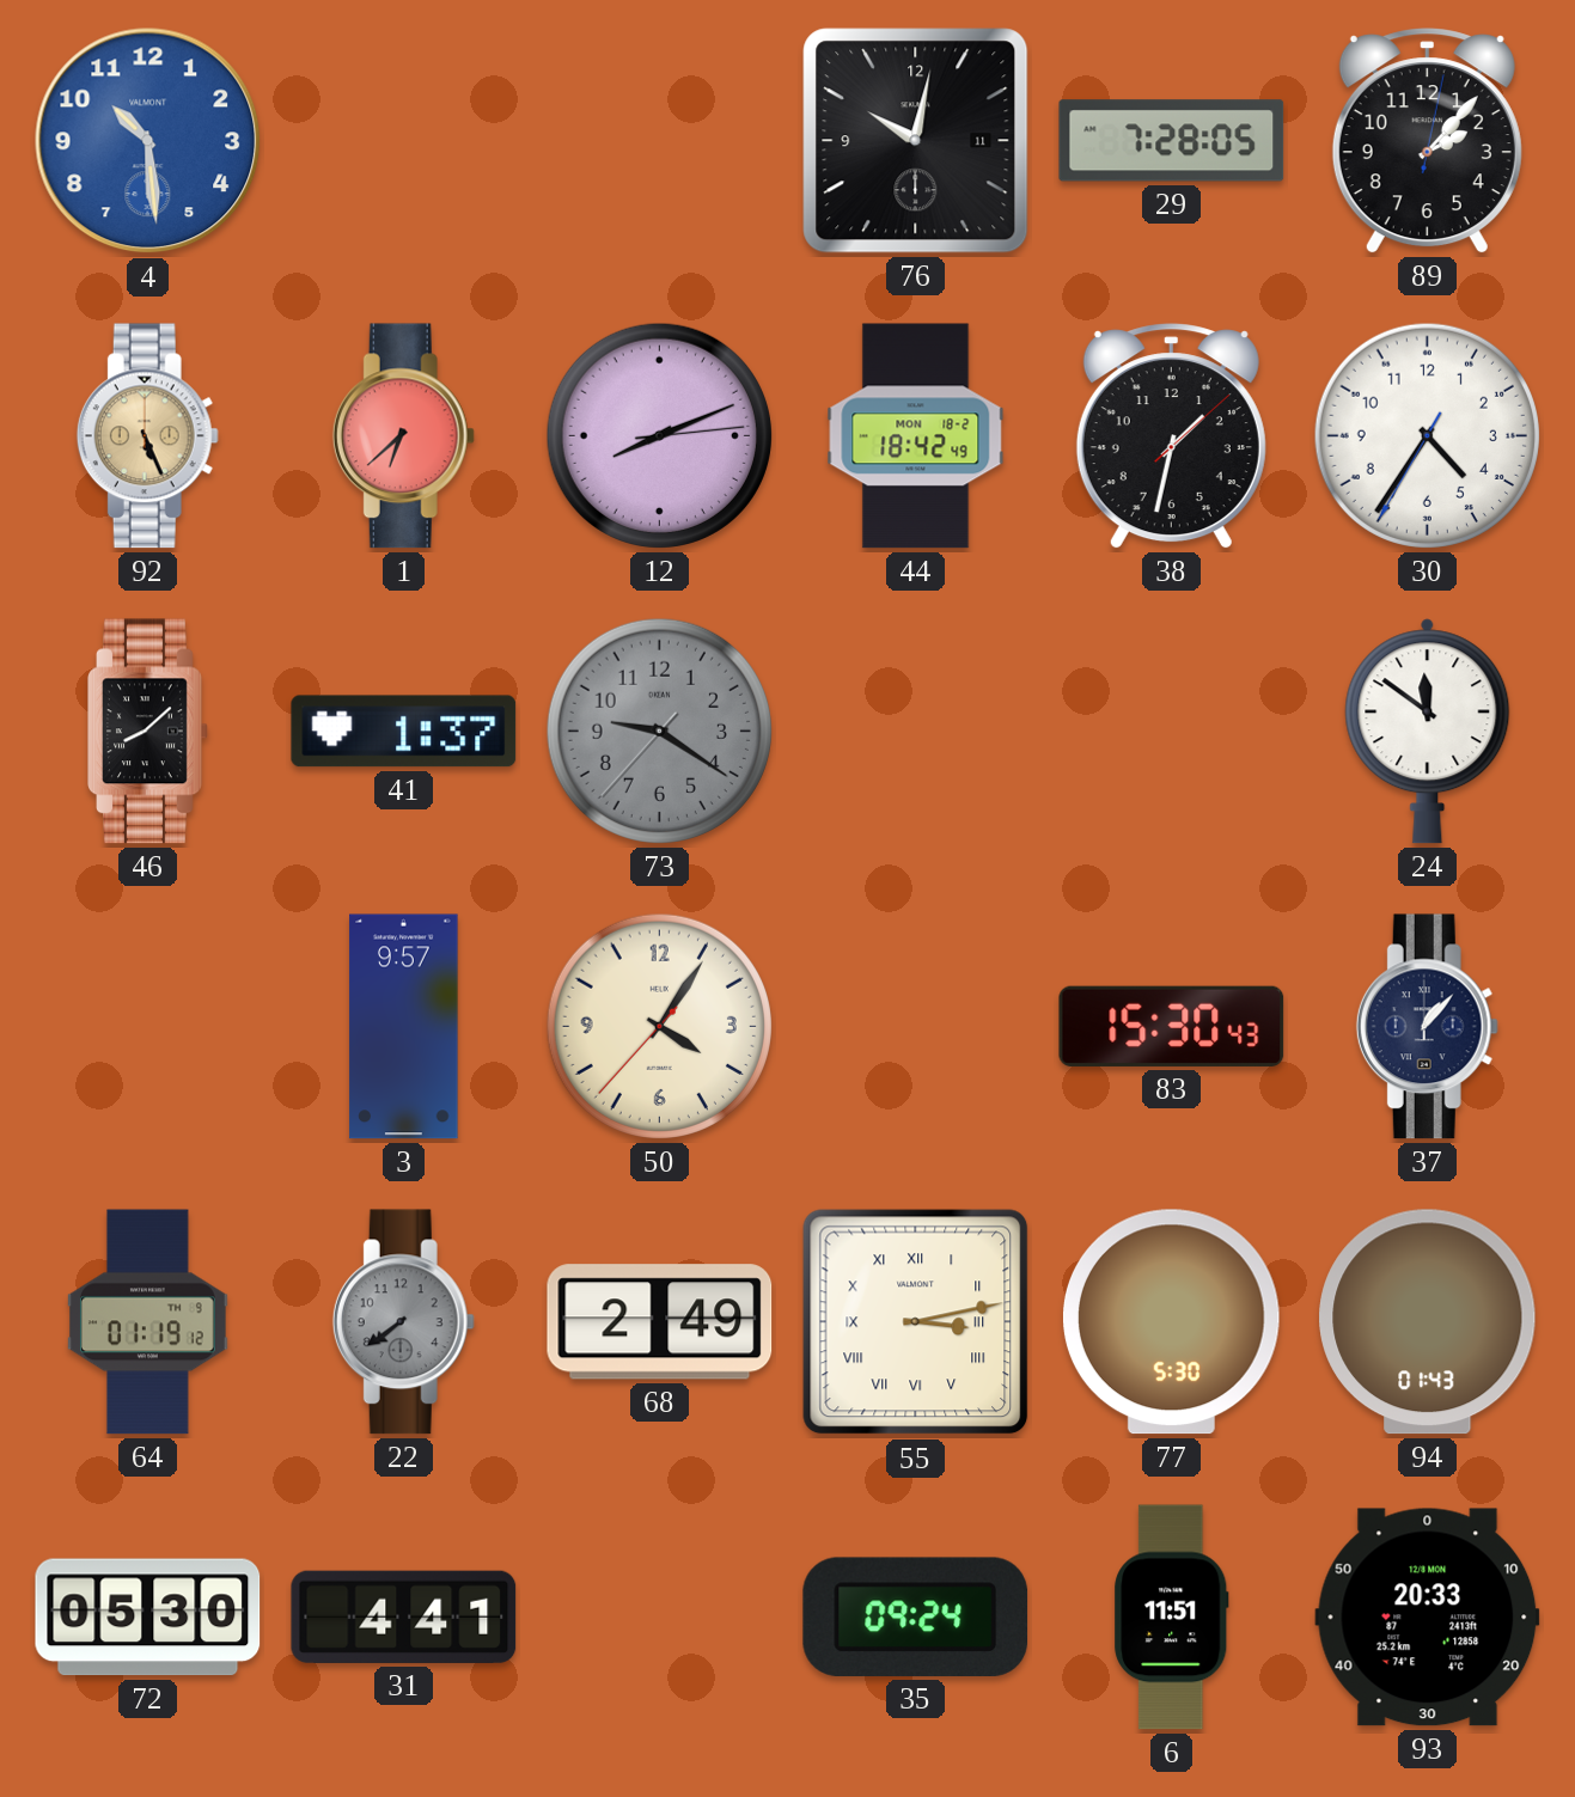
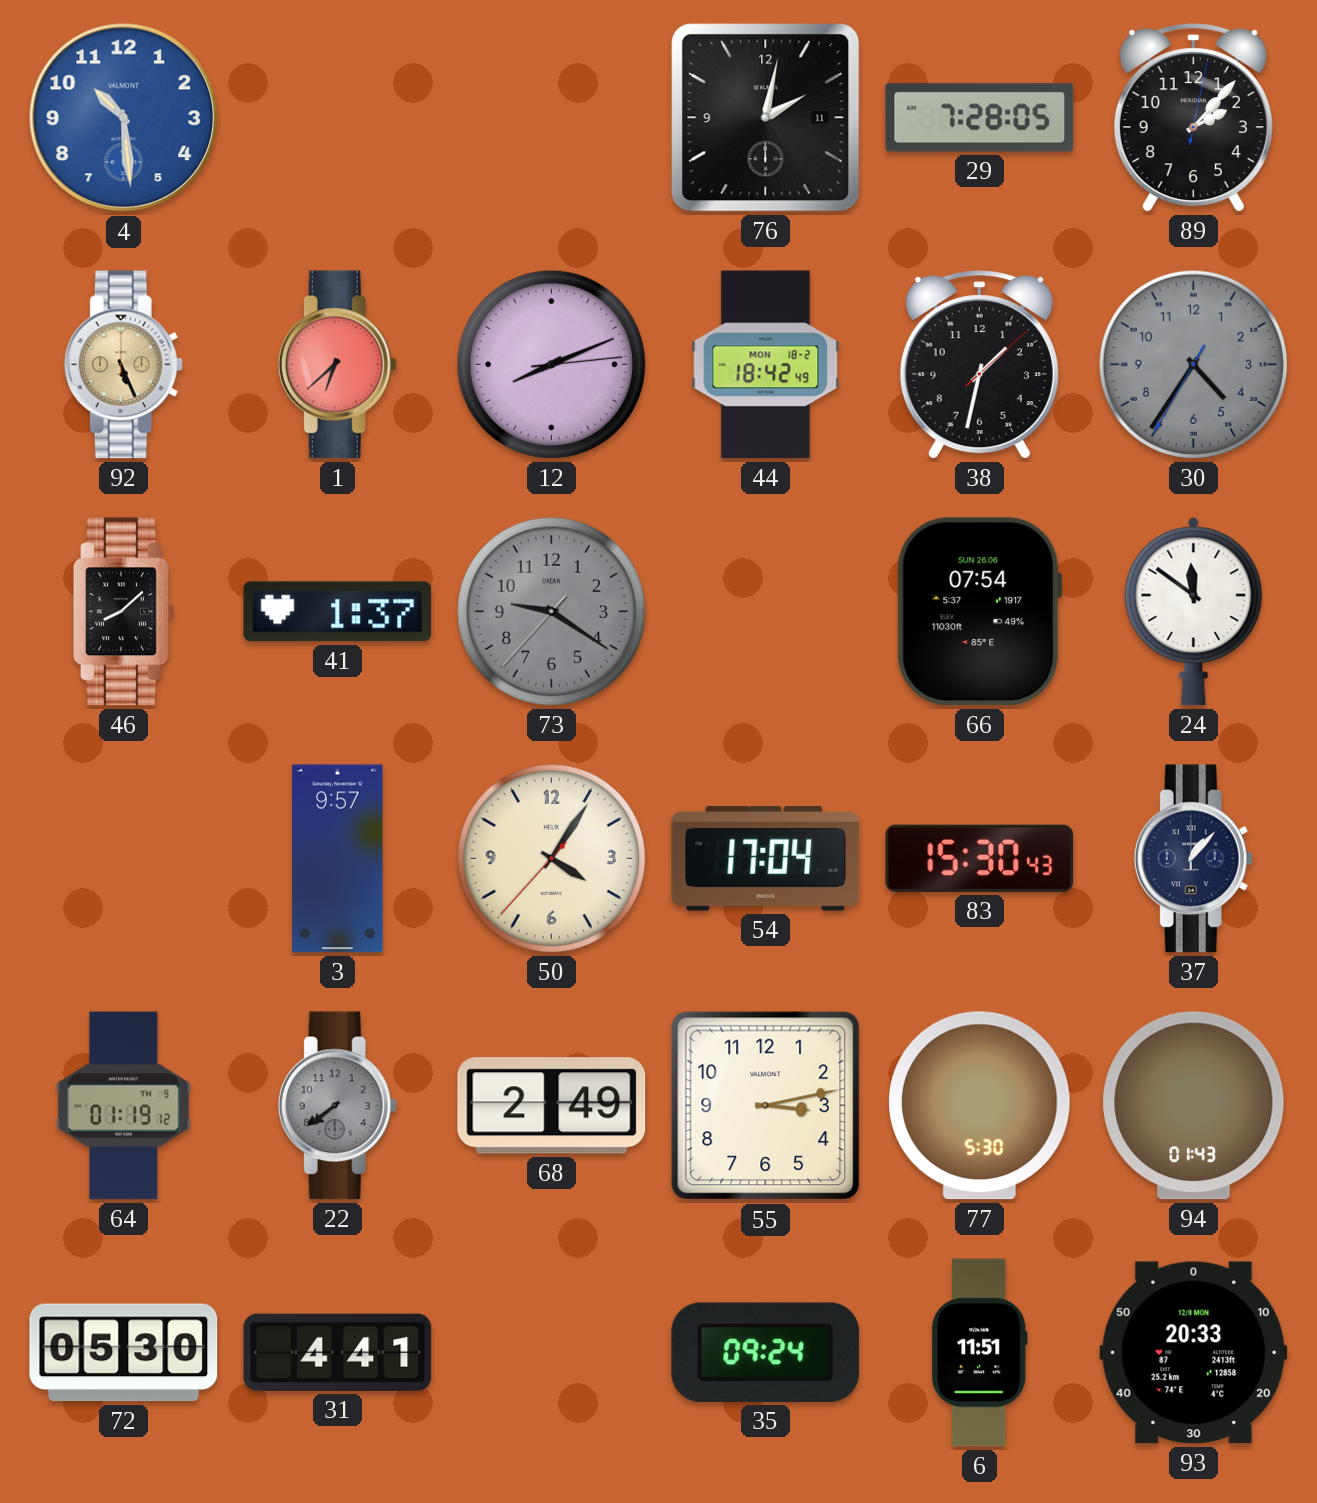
76: 10:02 -> 2:02
30 dial: white -> grey
66: none -> 07:54
54: none -> 17:04
55 numerals: Roman -> Arabic
